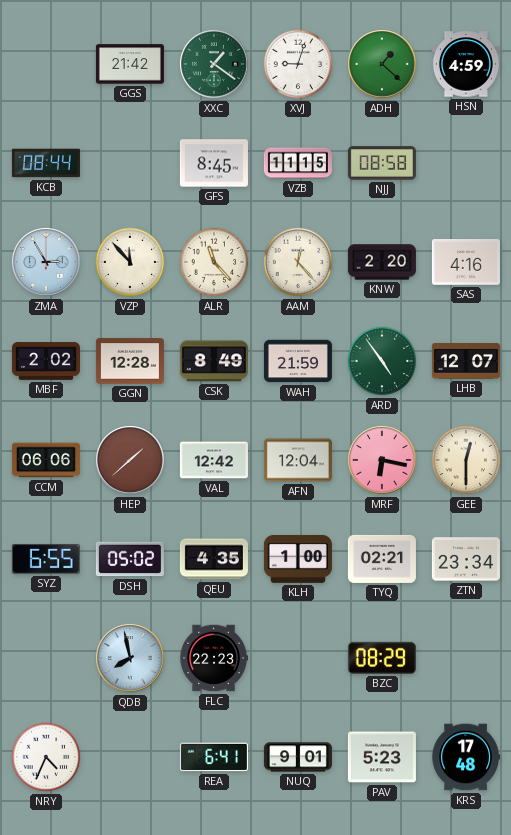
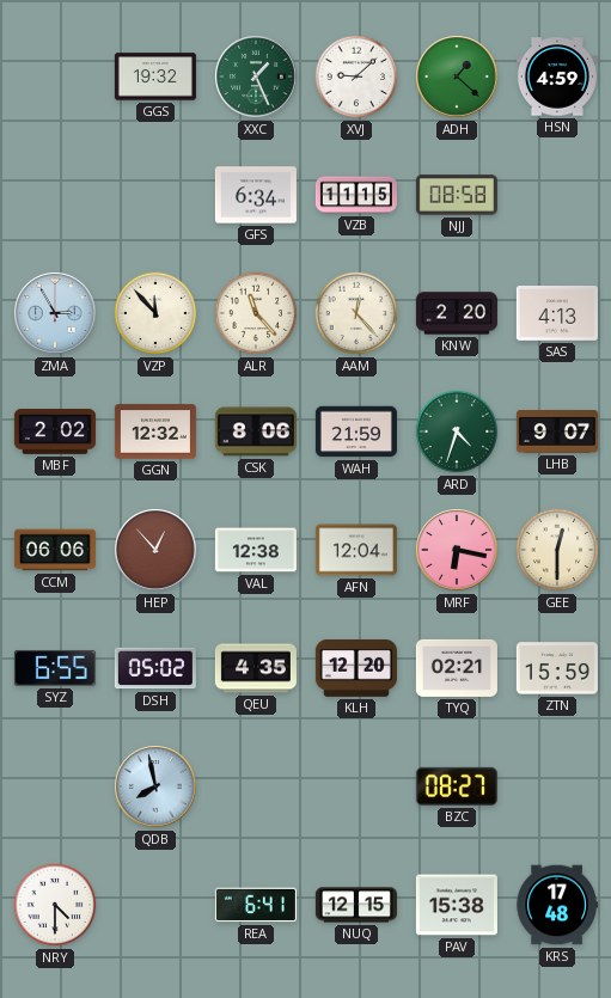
GGS: 21:42 -> 19:32
XXC: 1:21 -> 1:26
XVJ: 9:03 -> 9:08
KCB: 08:44 -> none
GFS: 8:45 -> 6:34
SAS: 4:16 -> 4:13
GGN: 12:28 -> 12:32
CSK: 8:49 -> 8:06
ARD: 4:54 -> 4:33
LHB: 12:07 -> 9:07
HEP: 1:38 -> 12:53
VAL: 12:42 -> 12:38
KLH: 1:00 -> 12:20
ZTN: 23:34 -> 15:59
FLC: 22:23 -> none
BZC: 08:29 -> 08:27
NRY: 4:34 -> 4:30
NUQ: 9:01 -> 12:15
PAV: 5:23 -> 15:38
